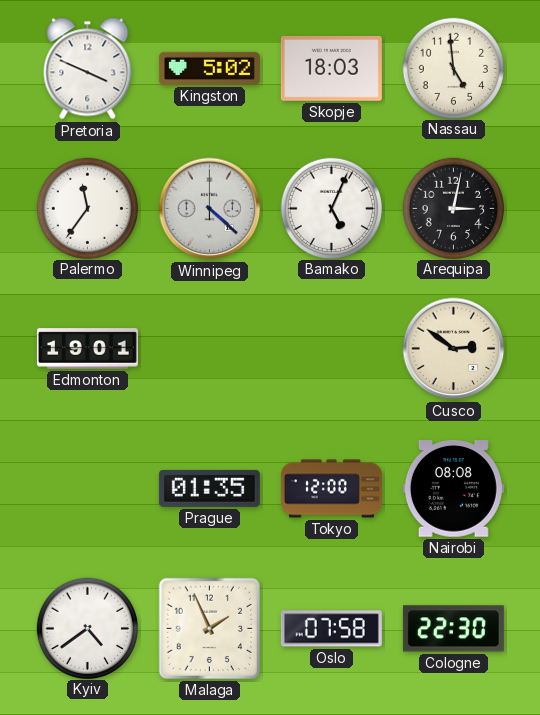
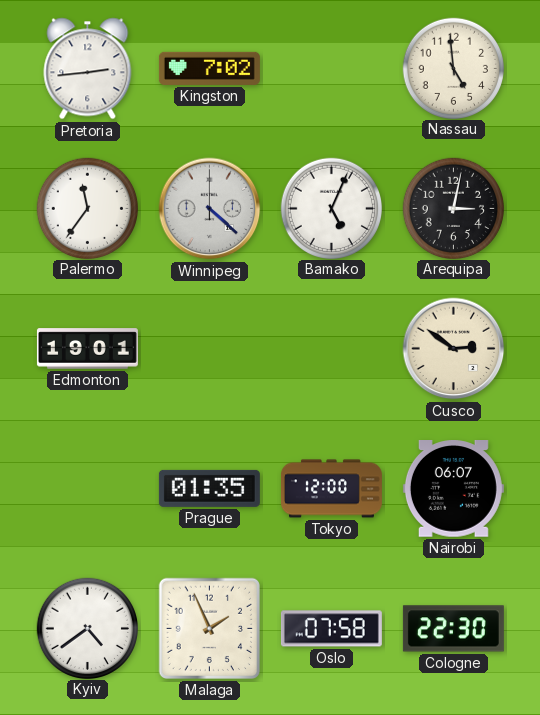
Pretoria: 3:49 -> 2:44
Kingston: 5:02 -> 7:02
Skopje: 18:03 -> none
Nairobi: 08:08 -> 06:07
